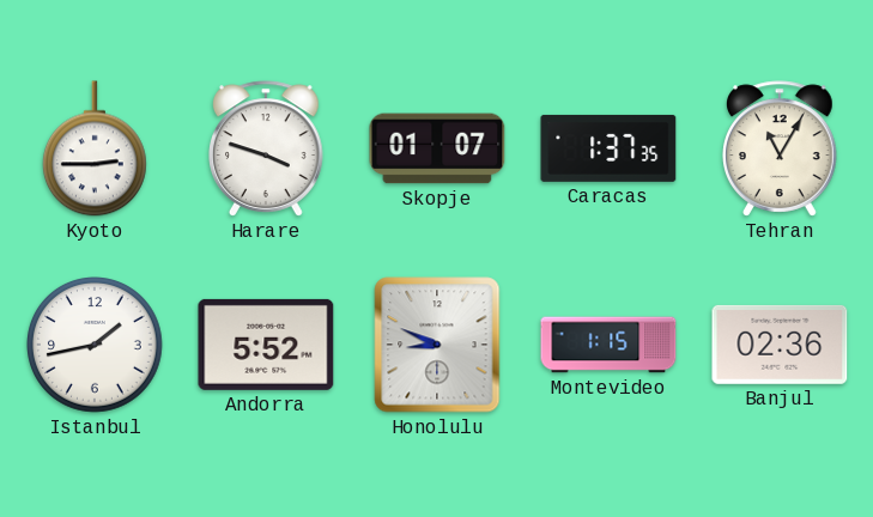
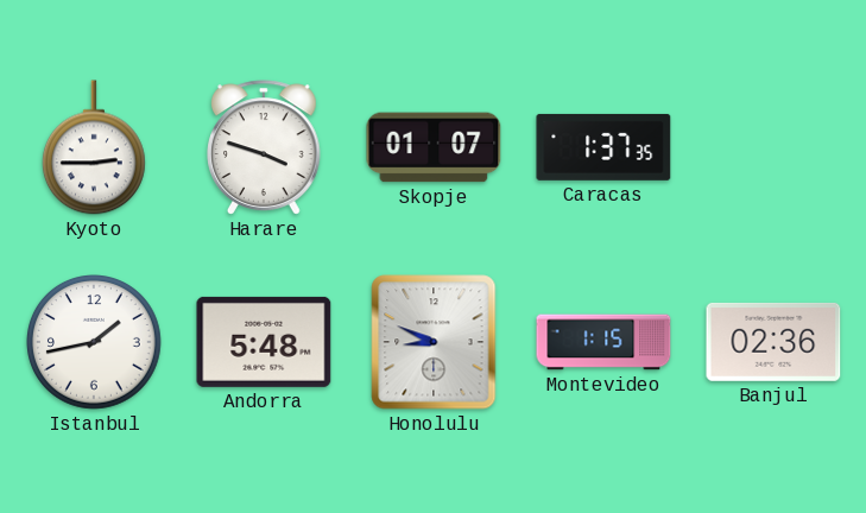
Tehran: 11:05 -> none
Andorra: 5:52 -> 5:48
